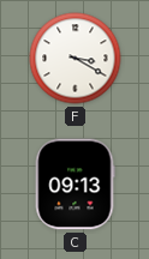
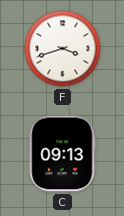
F: 3:20 -> 3:42
